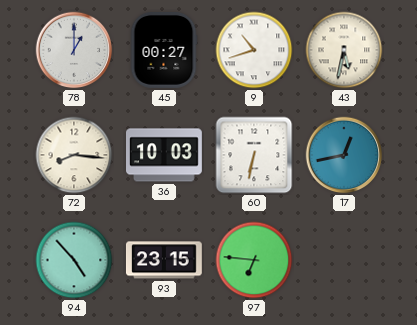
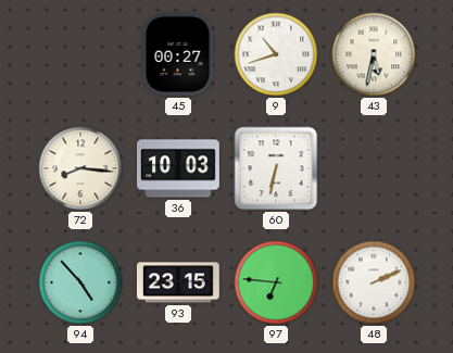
78: 1:00 -> none
17: 12:43 -> none
48: none -> 2:11
